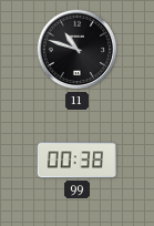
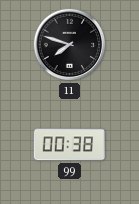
11: 10:48 -> 7:48
